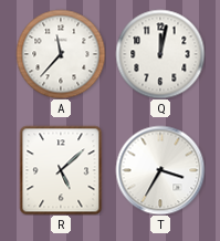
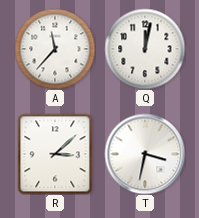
R: 5:08 -> 3:08
T: 3:35 -> 3:32
